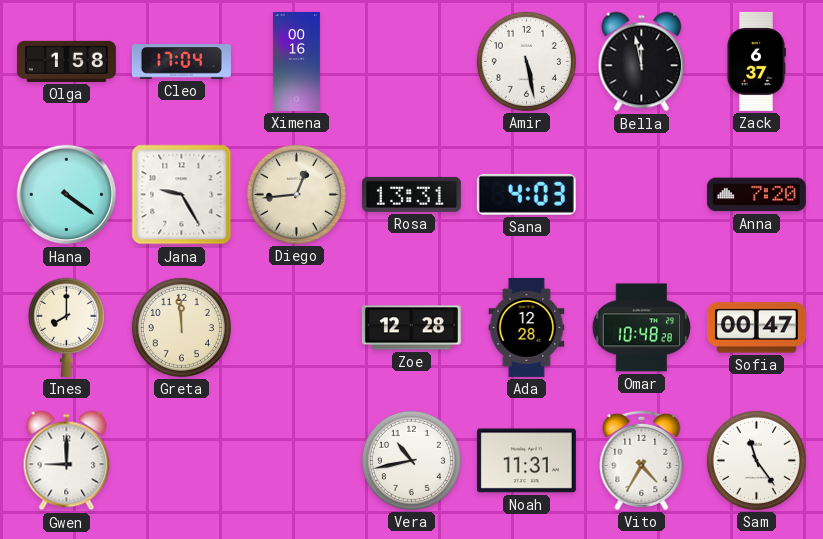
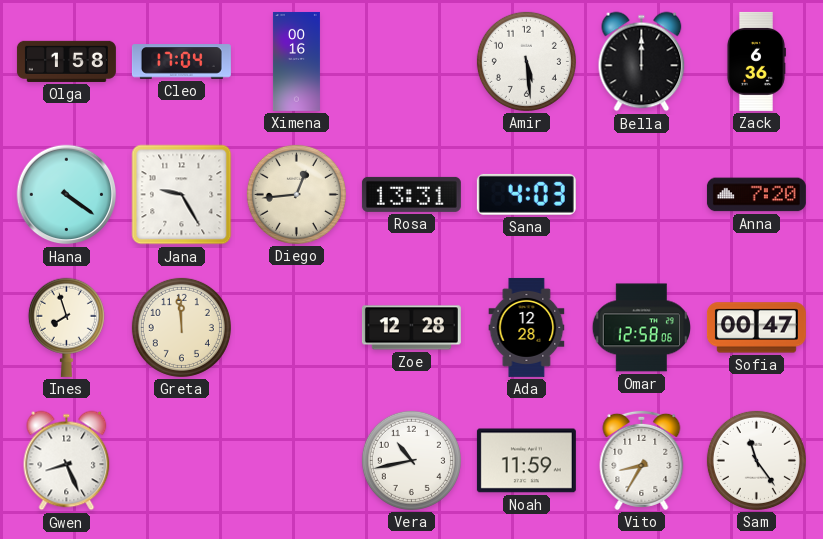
Amir: 5:28 -> 5:29
Bella: 11:58 -> 12:00
Zack: 6:37 -> 6:36
Ines: 8:00 -> 7:57
Omar: 10:48 -> 12:58
Gwen: 9:00 -> 8:26
Noah: 11:31 -> 11:59
Vito: 4:35 -> 8:35
